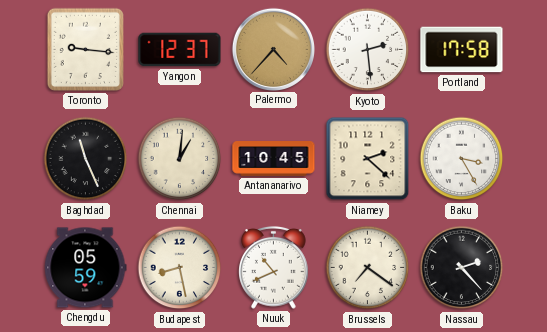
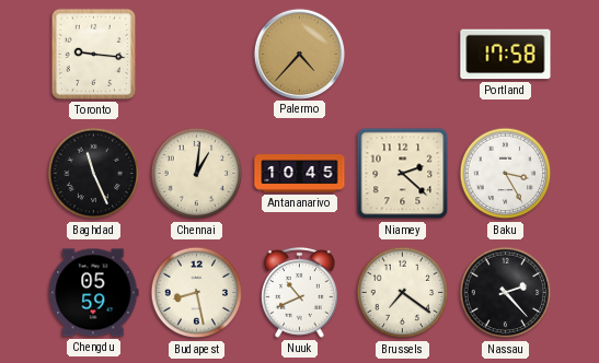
Yangon: 12:37 -> none
Kyoto: 2:29 -> none
